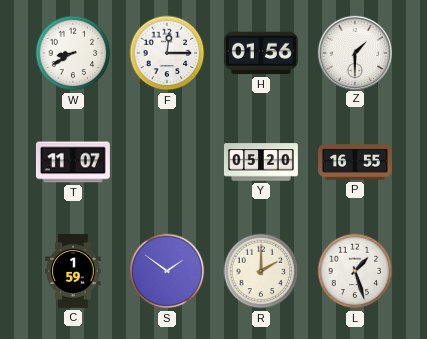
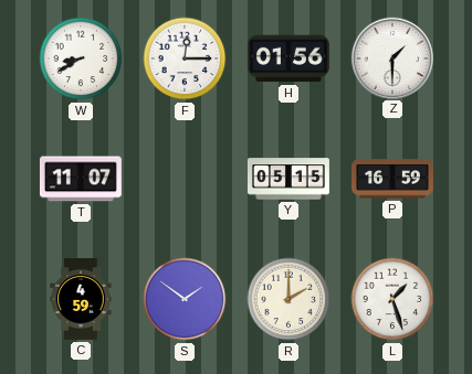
Y: 05:20 -> 05:15
P: 16:55 -> 16:59
C: 1:59 -> 4:59
